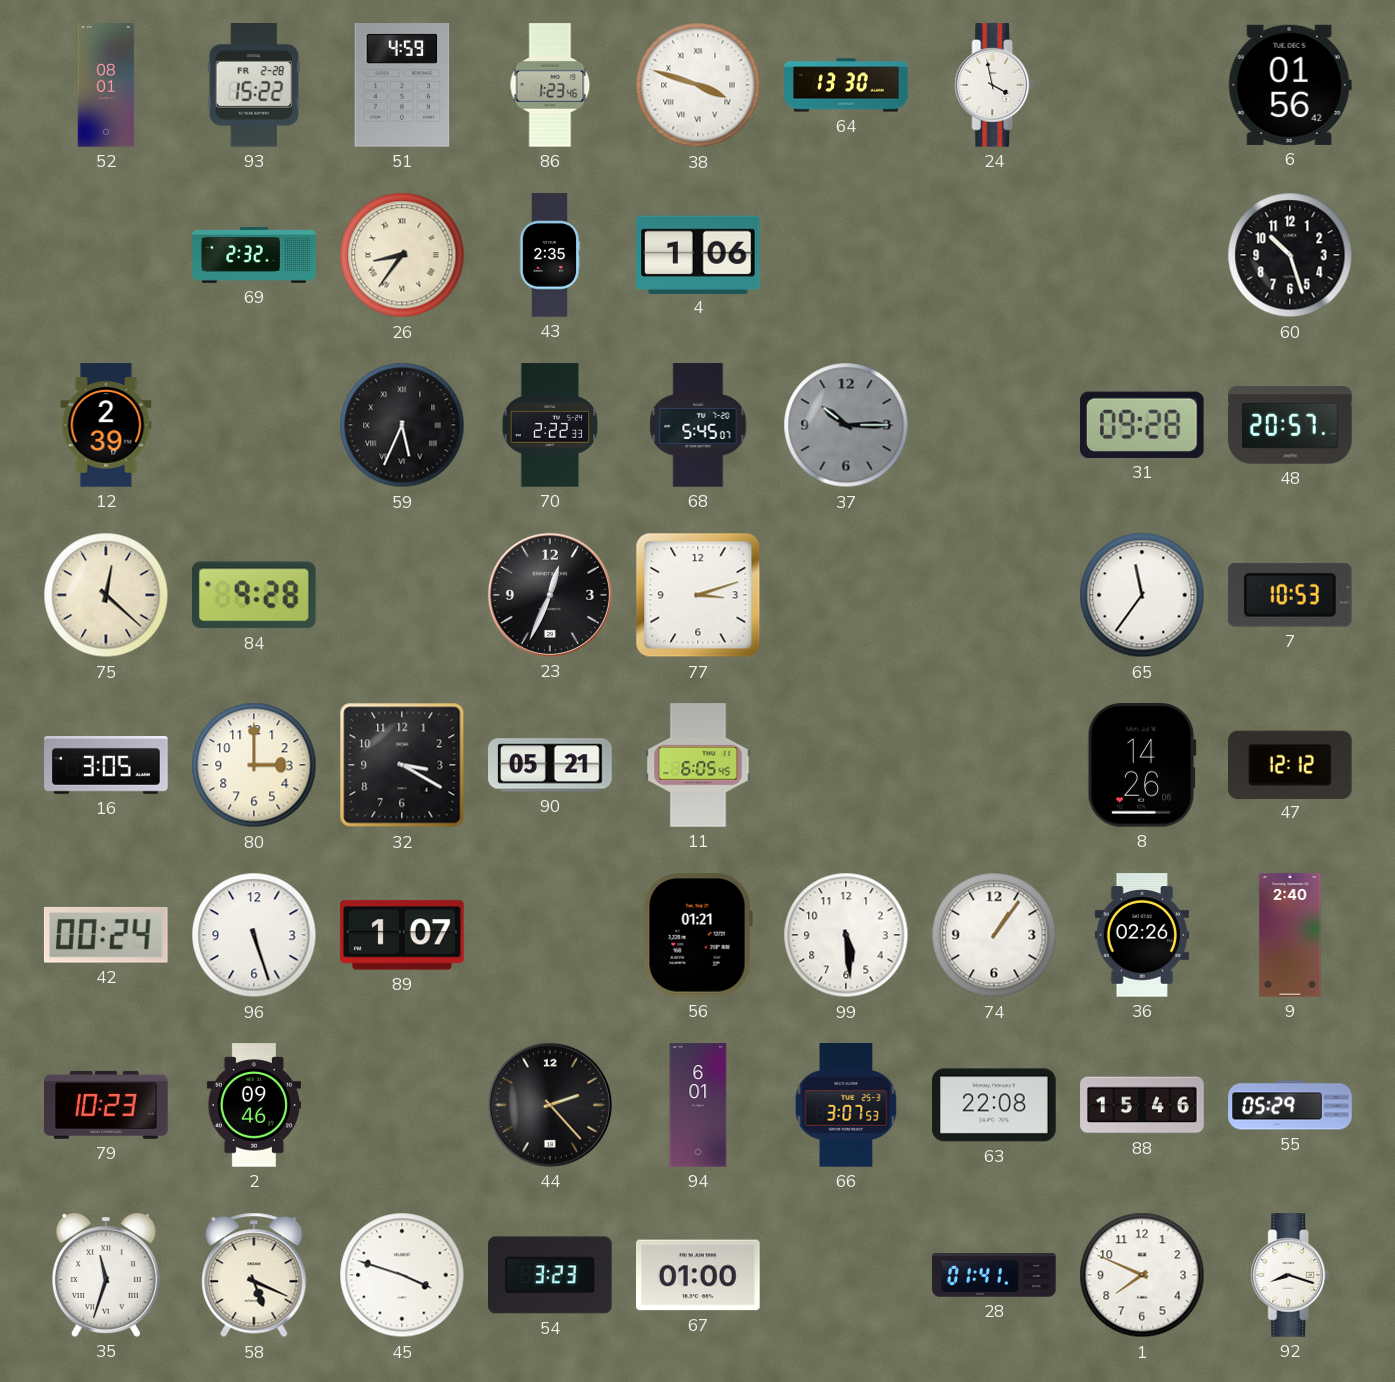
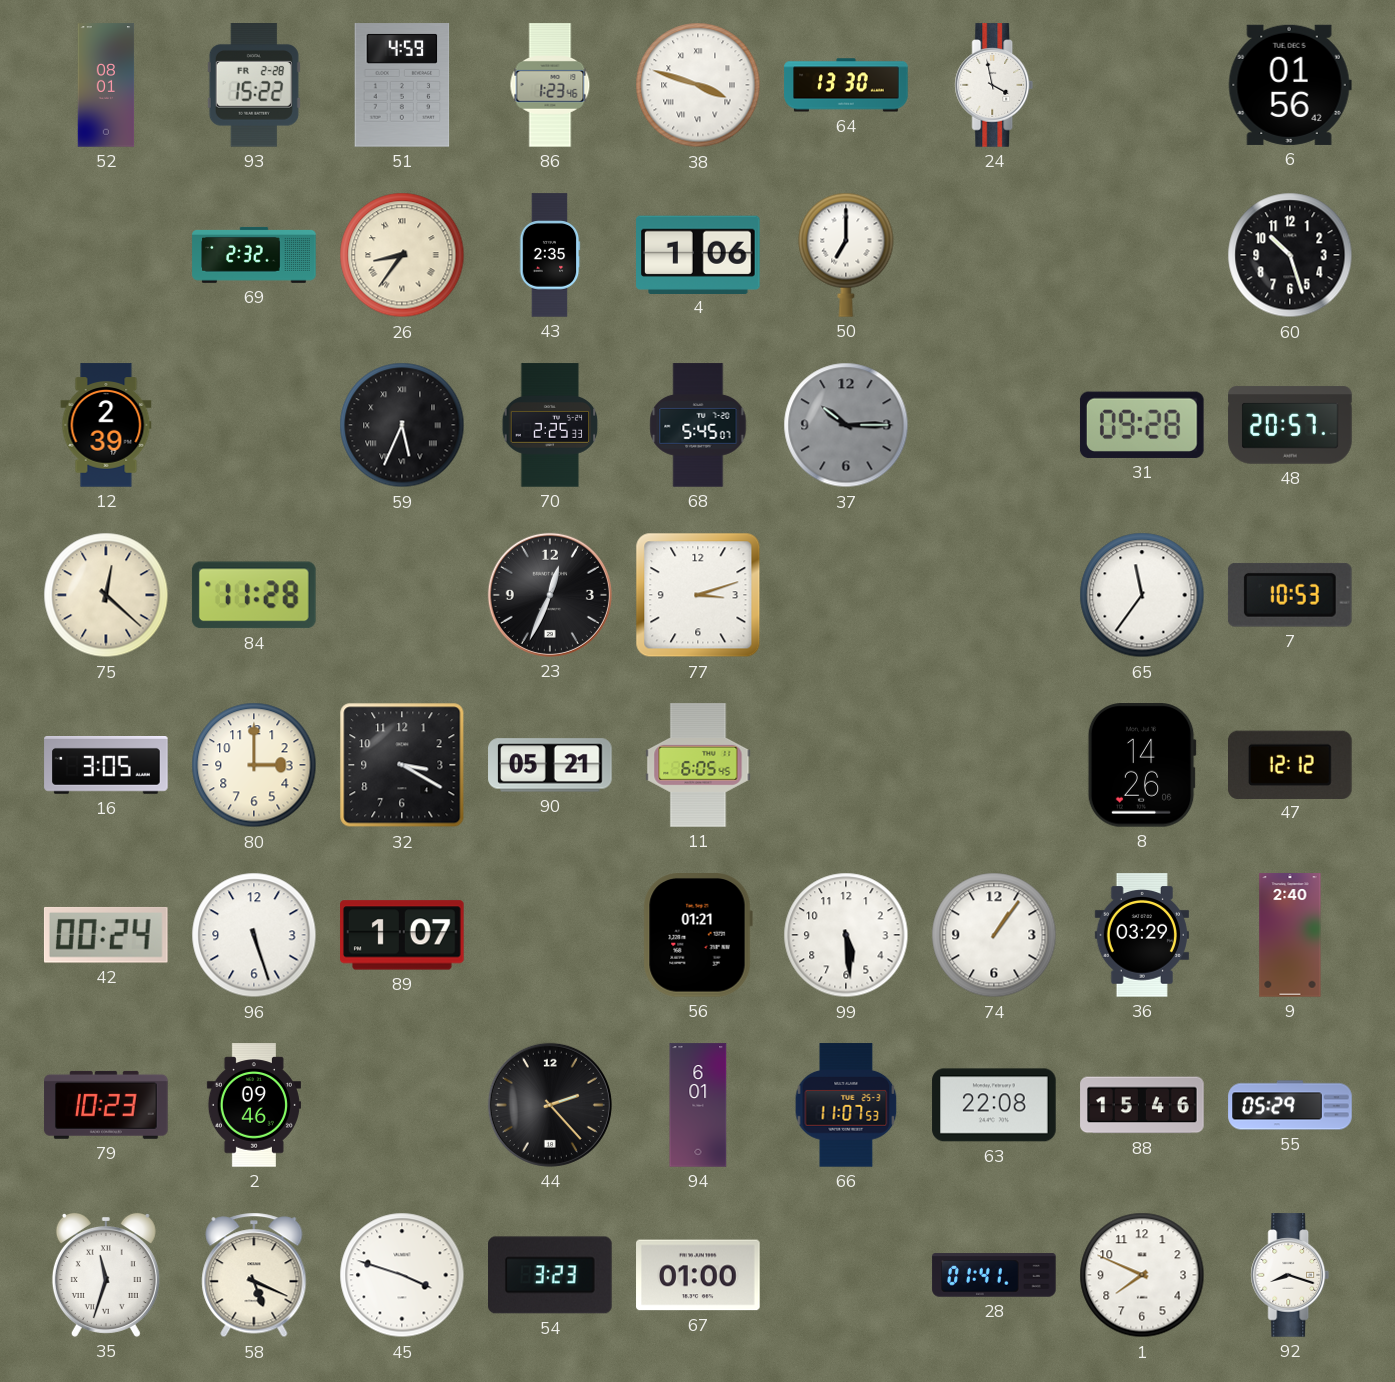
50: none -> 7:00
70: 2:22 -> 2:25
84: 9:28 -> 11:28
36: 02:26 -> 03:29
66: 3:07 -> 11:07
